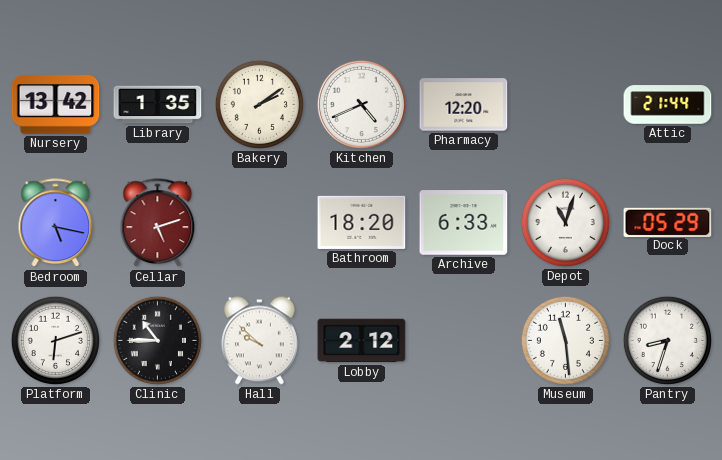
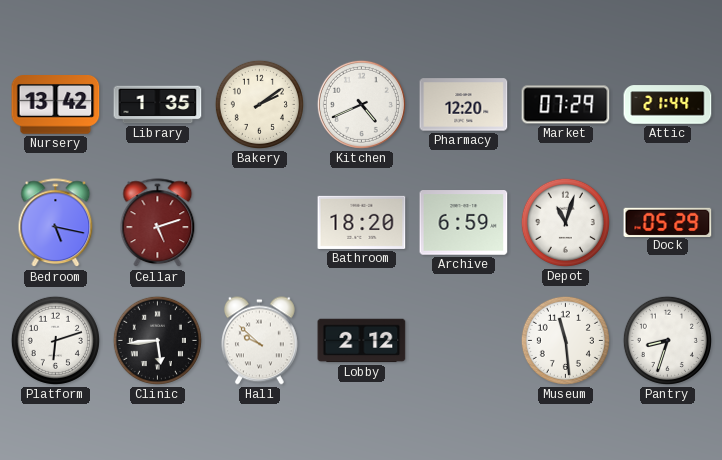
Market: none -> 07:29
Archive: 6:33 -> 6:59
Clinic: 10:45 -> 5:44
